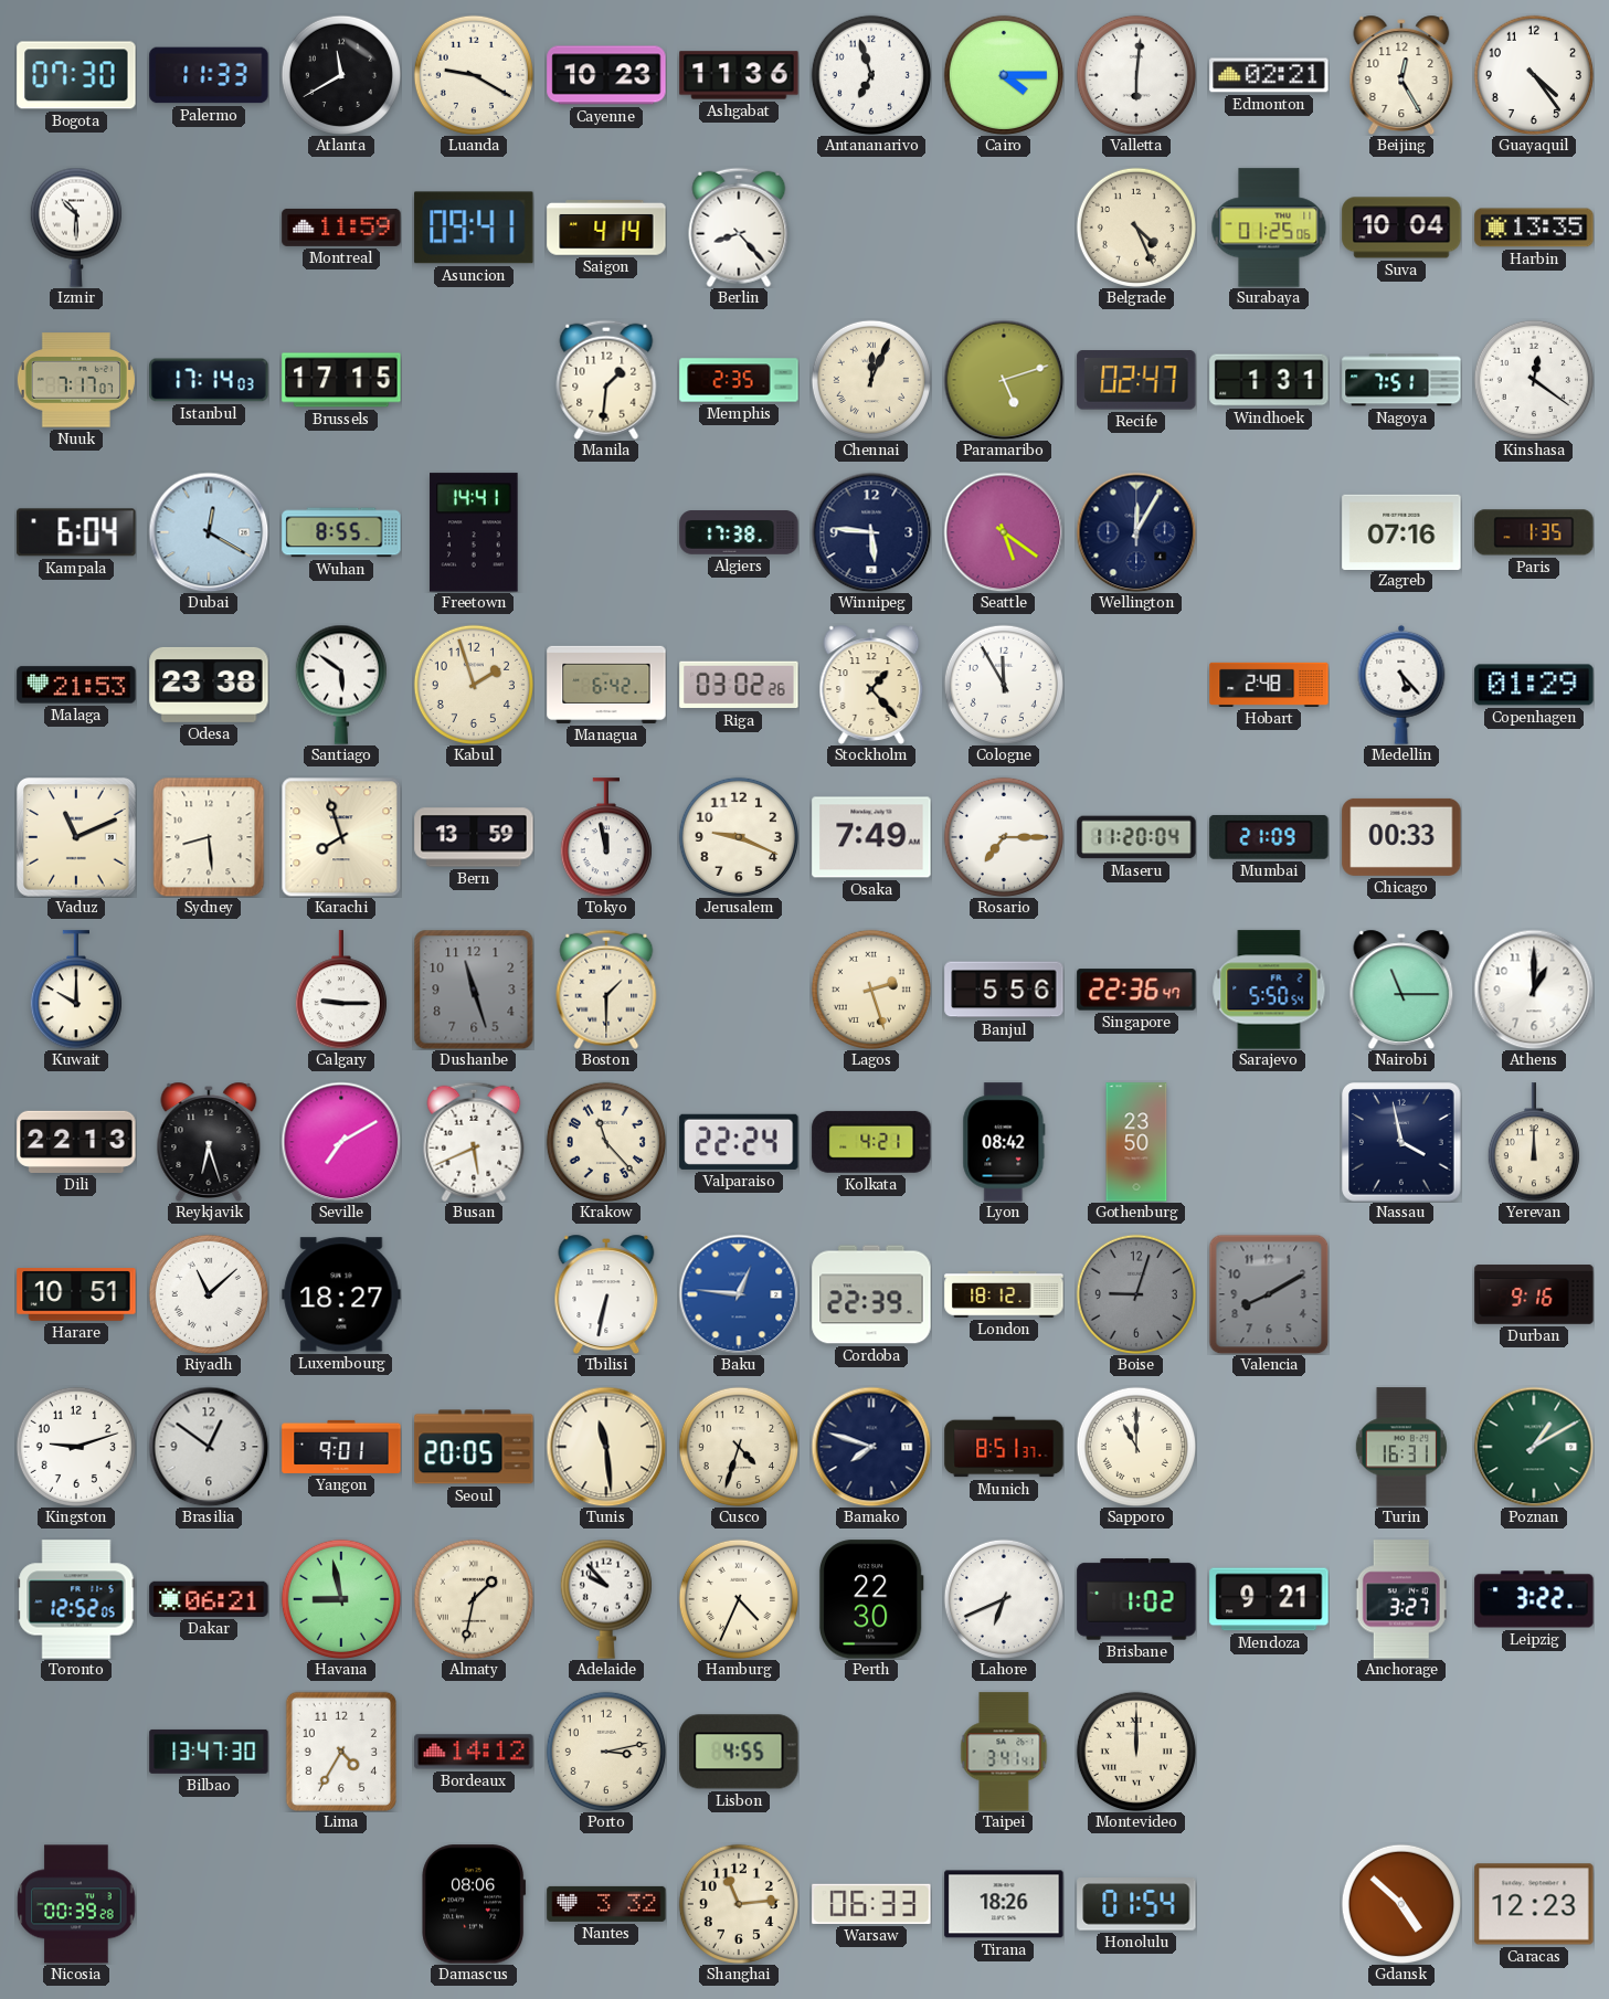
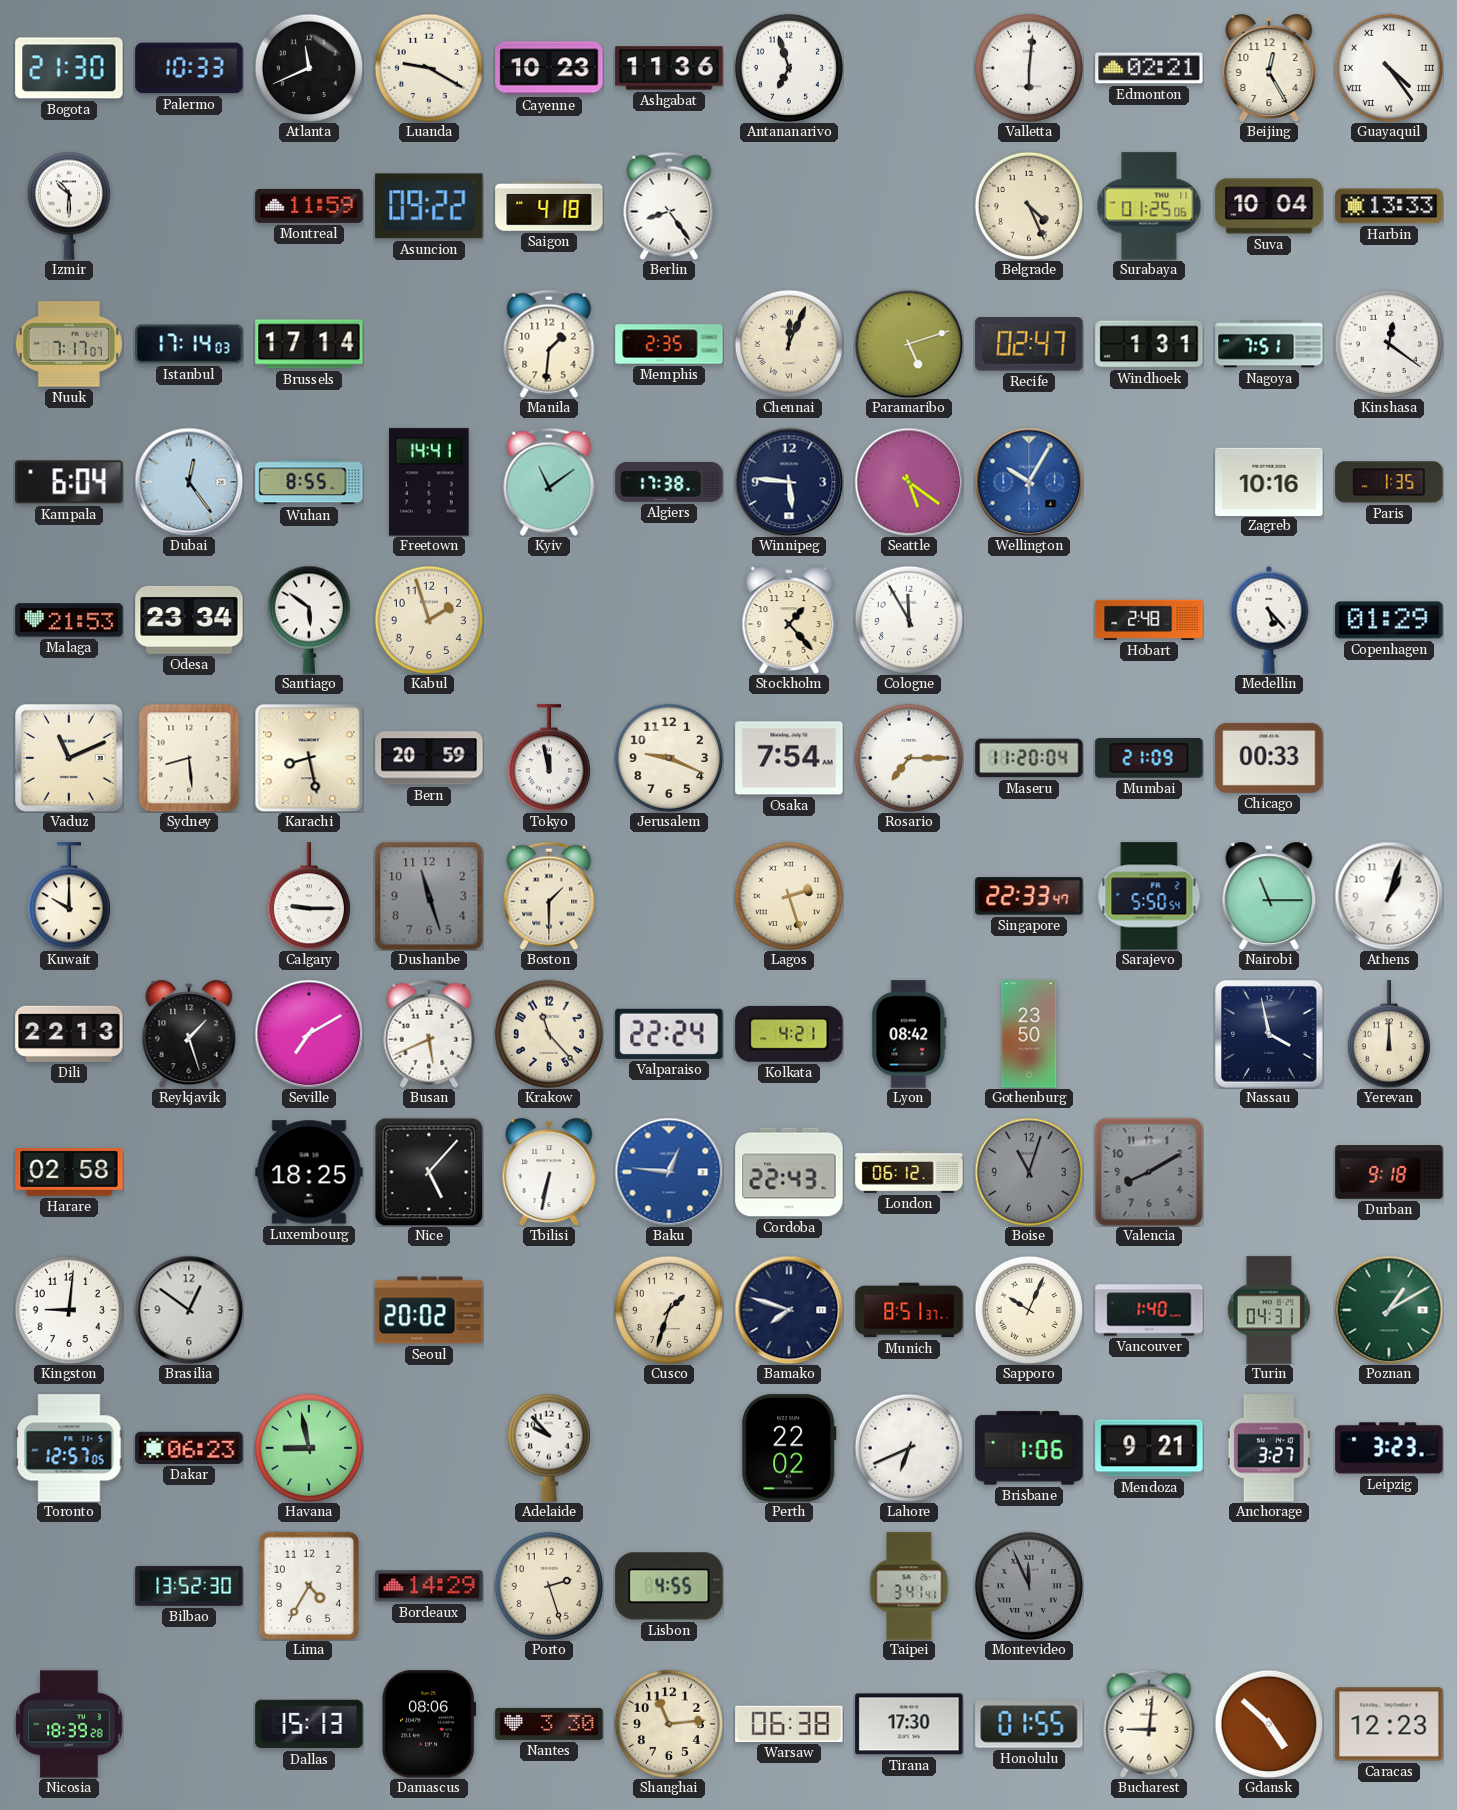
Bogota: 07:30 -> 21:30
Palermo: 11:33 -> 10:33
Atlanta: 11:40 -> 11:41
Cairo: 4:15 -> none
Guayaquil numerals: Arabic -> Roman
Asuncion: 09:41 -> 09:22
Saigon: 4:14 -> 4:18
Berlin: 8:23 -> 8:24
Harbin: 13:35 -> 13:33
Brussels: 17:15 -> 17:14
Dubai: 12:20 -> 12:24
Kyiv: none -> 11:09
Wellington: 12:05 -> 10:05
Wellington dial: navy -> blue
Zagreb: 07:16 -> 10:16
Odesa: 23:38 -> 23:34
Managua: 6:42 -> none
Riga: 03:02 -> none
Karachi: 7:57 -> 8:28
Bern: 13:59 -> 20:59
Osaka: 7:49 -> 7:54
Banjul: 5:56 -> none
Singapore: 22:36 -> 22:33
Athens: 1:00 -> 1:03
Reykjavik: 6:27 -> 1:27
Harare: 10:51 -> 02:58
Riyadh: 11:08 -> none
Luxembourg: 18:27 -> 18:25
Nice: none -> 5:07
Cordoba: 22:39 -> 22:43
London: 18:12 -> 06:12
Boise: 9:03 -> 11:03
Durban: 9:16 -> 9:18
Kingston: 9:12 -> 9:01
Yangon: 9:01 -> none
Seoul: 20:05 -> 20:02
Tunis: 11:29 -> none
Cusco: 4:33 -> 1:33
Sapporo: 11:00 -> 10:04
Vancouver: none -> 1:40
Turin: 16:31 -> 04:31
Toronto: 12:52 -> 12:57
Dakar: 06:21 -> 06:23
Almaty: 1:32 -> none
Hamburg: 4:34 -> none
Perth: 22:30 -> 22:02
Brisbane: 1:02 -> 1:06
Leipzig: 3:22 -> 3:23
Bilbao: 13:47 -> 13:52
Bordeaux: 14:12 -> 14:29
Porto: 3:13 -> 2:27
Montevideo: 12:00 -> 11:56
Montevideo dial: cream -> grey
Nicosia: 00:39 -> 18:39
Dallas: none -> 15:13
Nantes: 3:32 -> 3:30
Warsaw: 06:33 -> 06:38
Tirana: 18:26 -> 17:30
Honolulu: 01:54 -> 01:55
Bucharest: none -> 9:01
